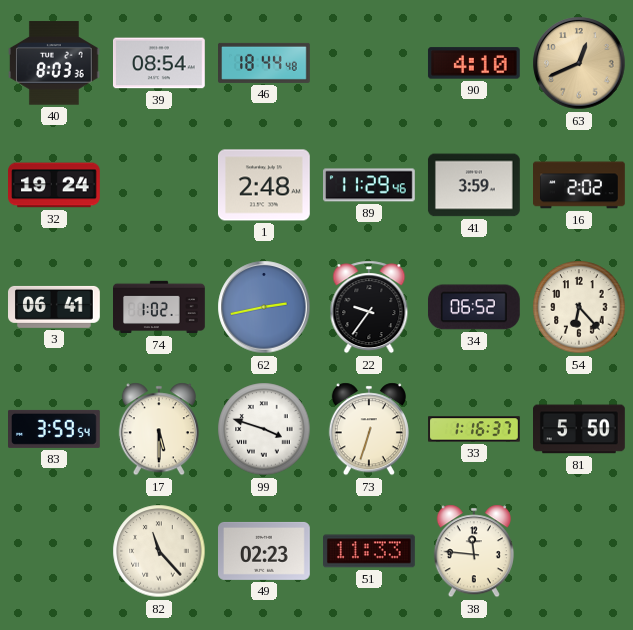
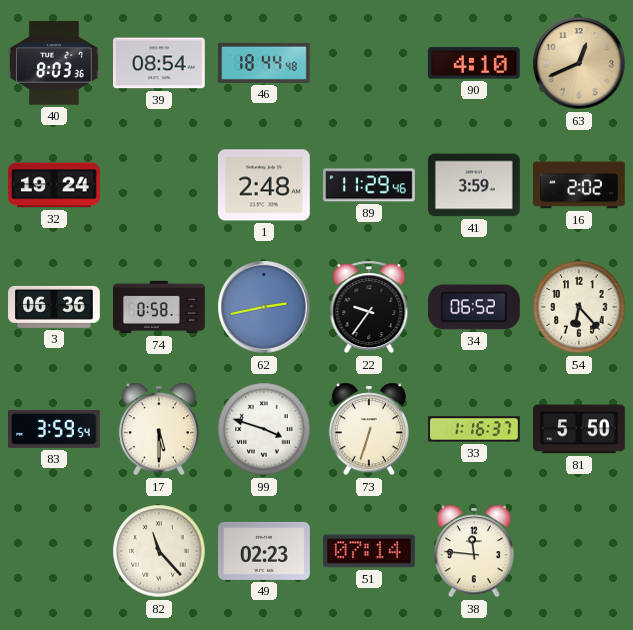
3: 06:41 -> 06:36
74: 1:02 -> 0:58
51: 11:33 -> 07:14
